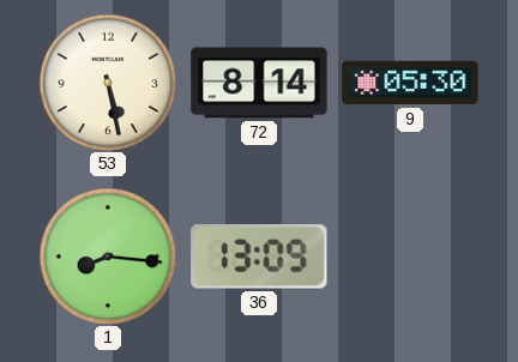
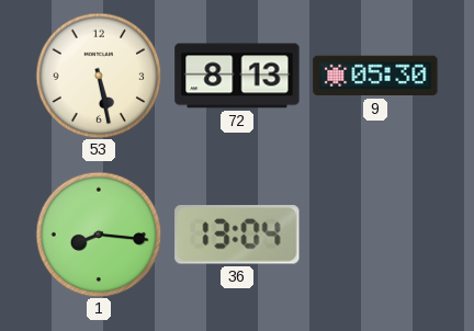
72: 8:14 -> 8:13
36: 13:09 -> 13:04
